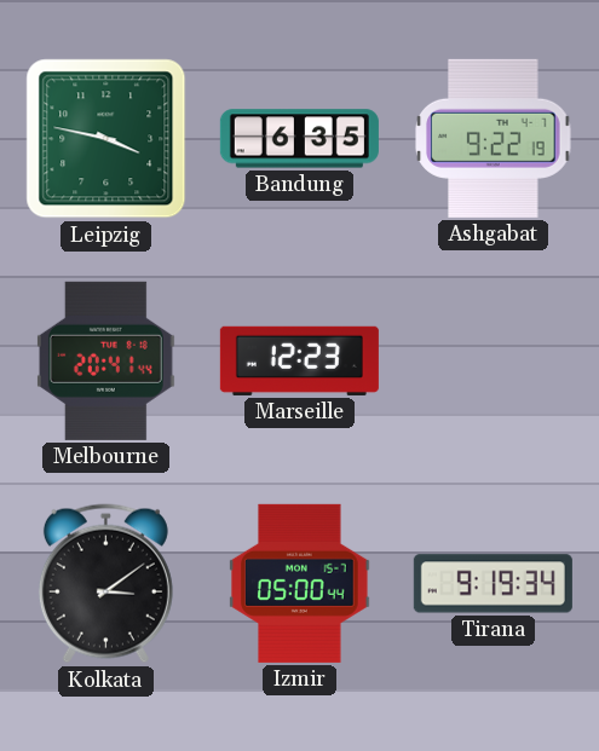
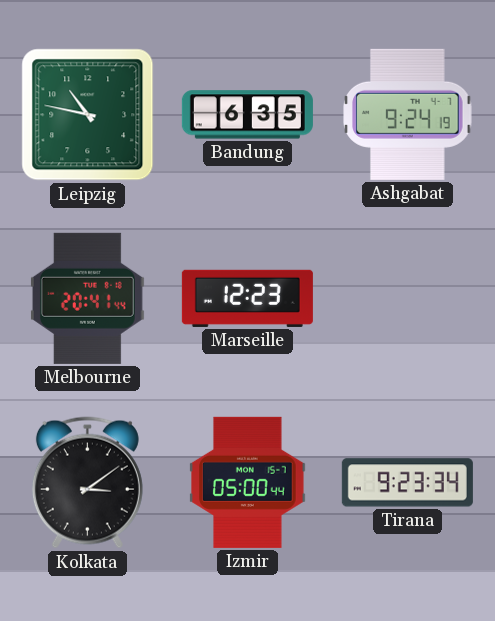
Leipzig: 3:47 -> 10:47
Ashgabat: 9:22 -> 9:24
Tirana: 9:19 -> 9:23
